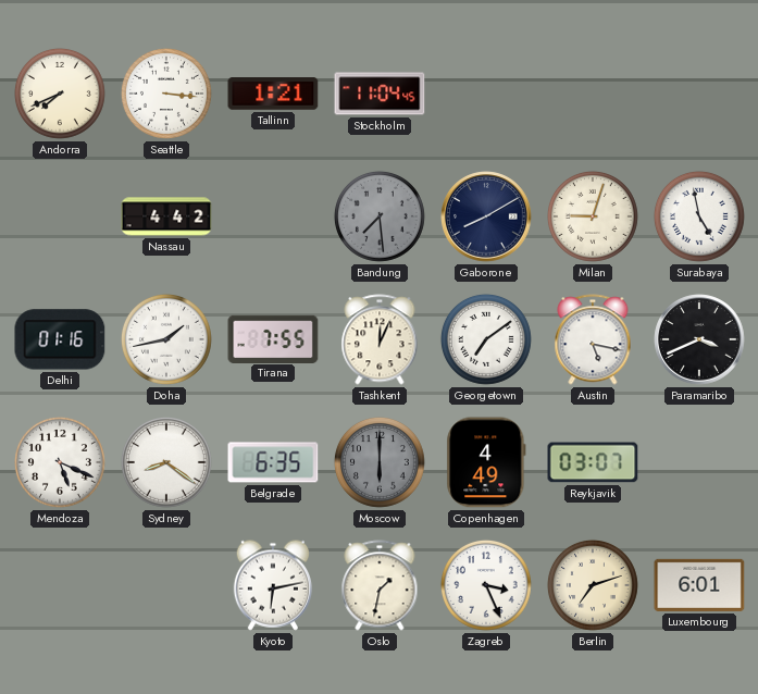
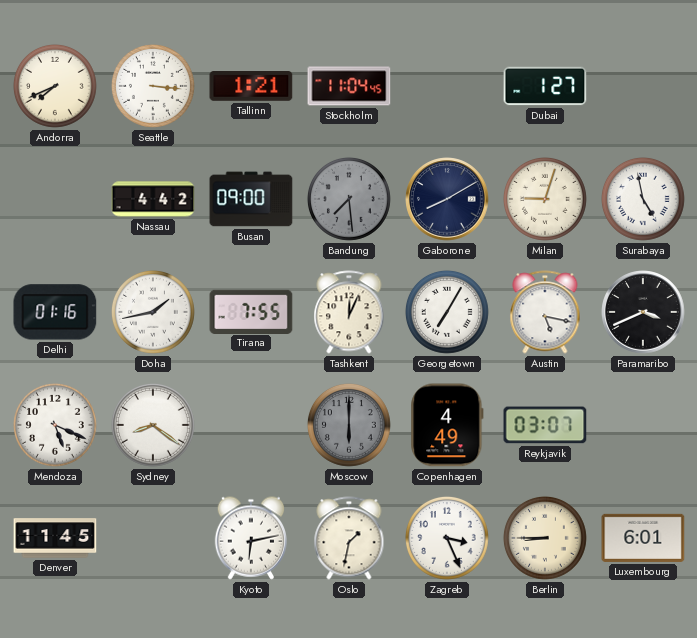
Dubai: none -> 1:27
Busan: none -> 09:00
Georgetown: 7:09 -> 7:05
Belgrade: 6:35 -> none
Denver: none -> 11:45
Berlin: 7:12 -> 8:45
